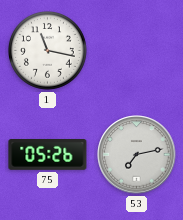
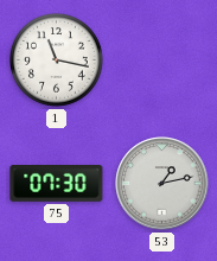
75: 05:26 -> 07:30
53: 7:13 -> 1:13
